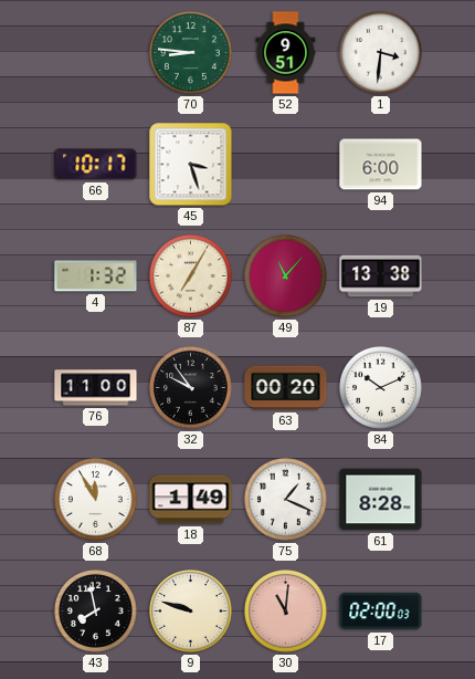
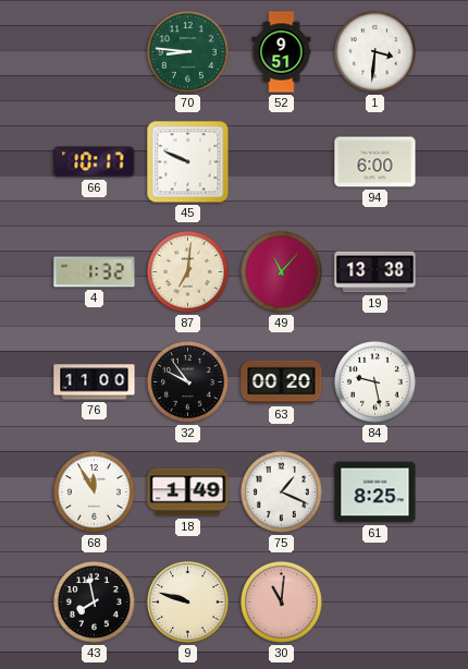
45: 3:27 -> 9:49
87: 7:05 -> 7:01
84: 10:11 -> 9:28
61: 8:28 -> 8:25
17: 02:00 -> none
